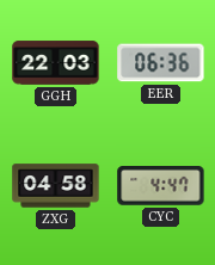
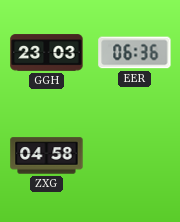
GGH: 22:03 -> 23:03
CYC: 4:47 -> none
